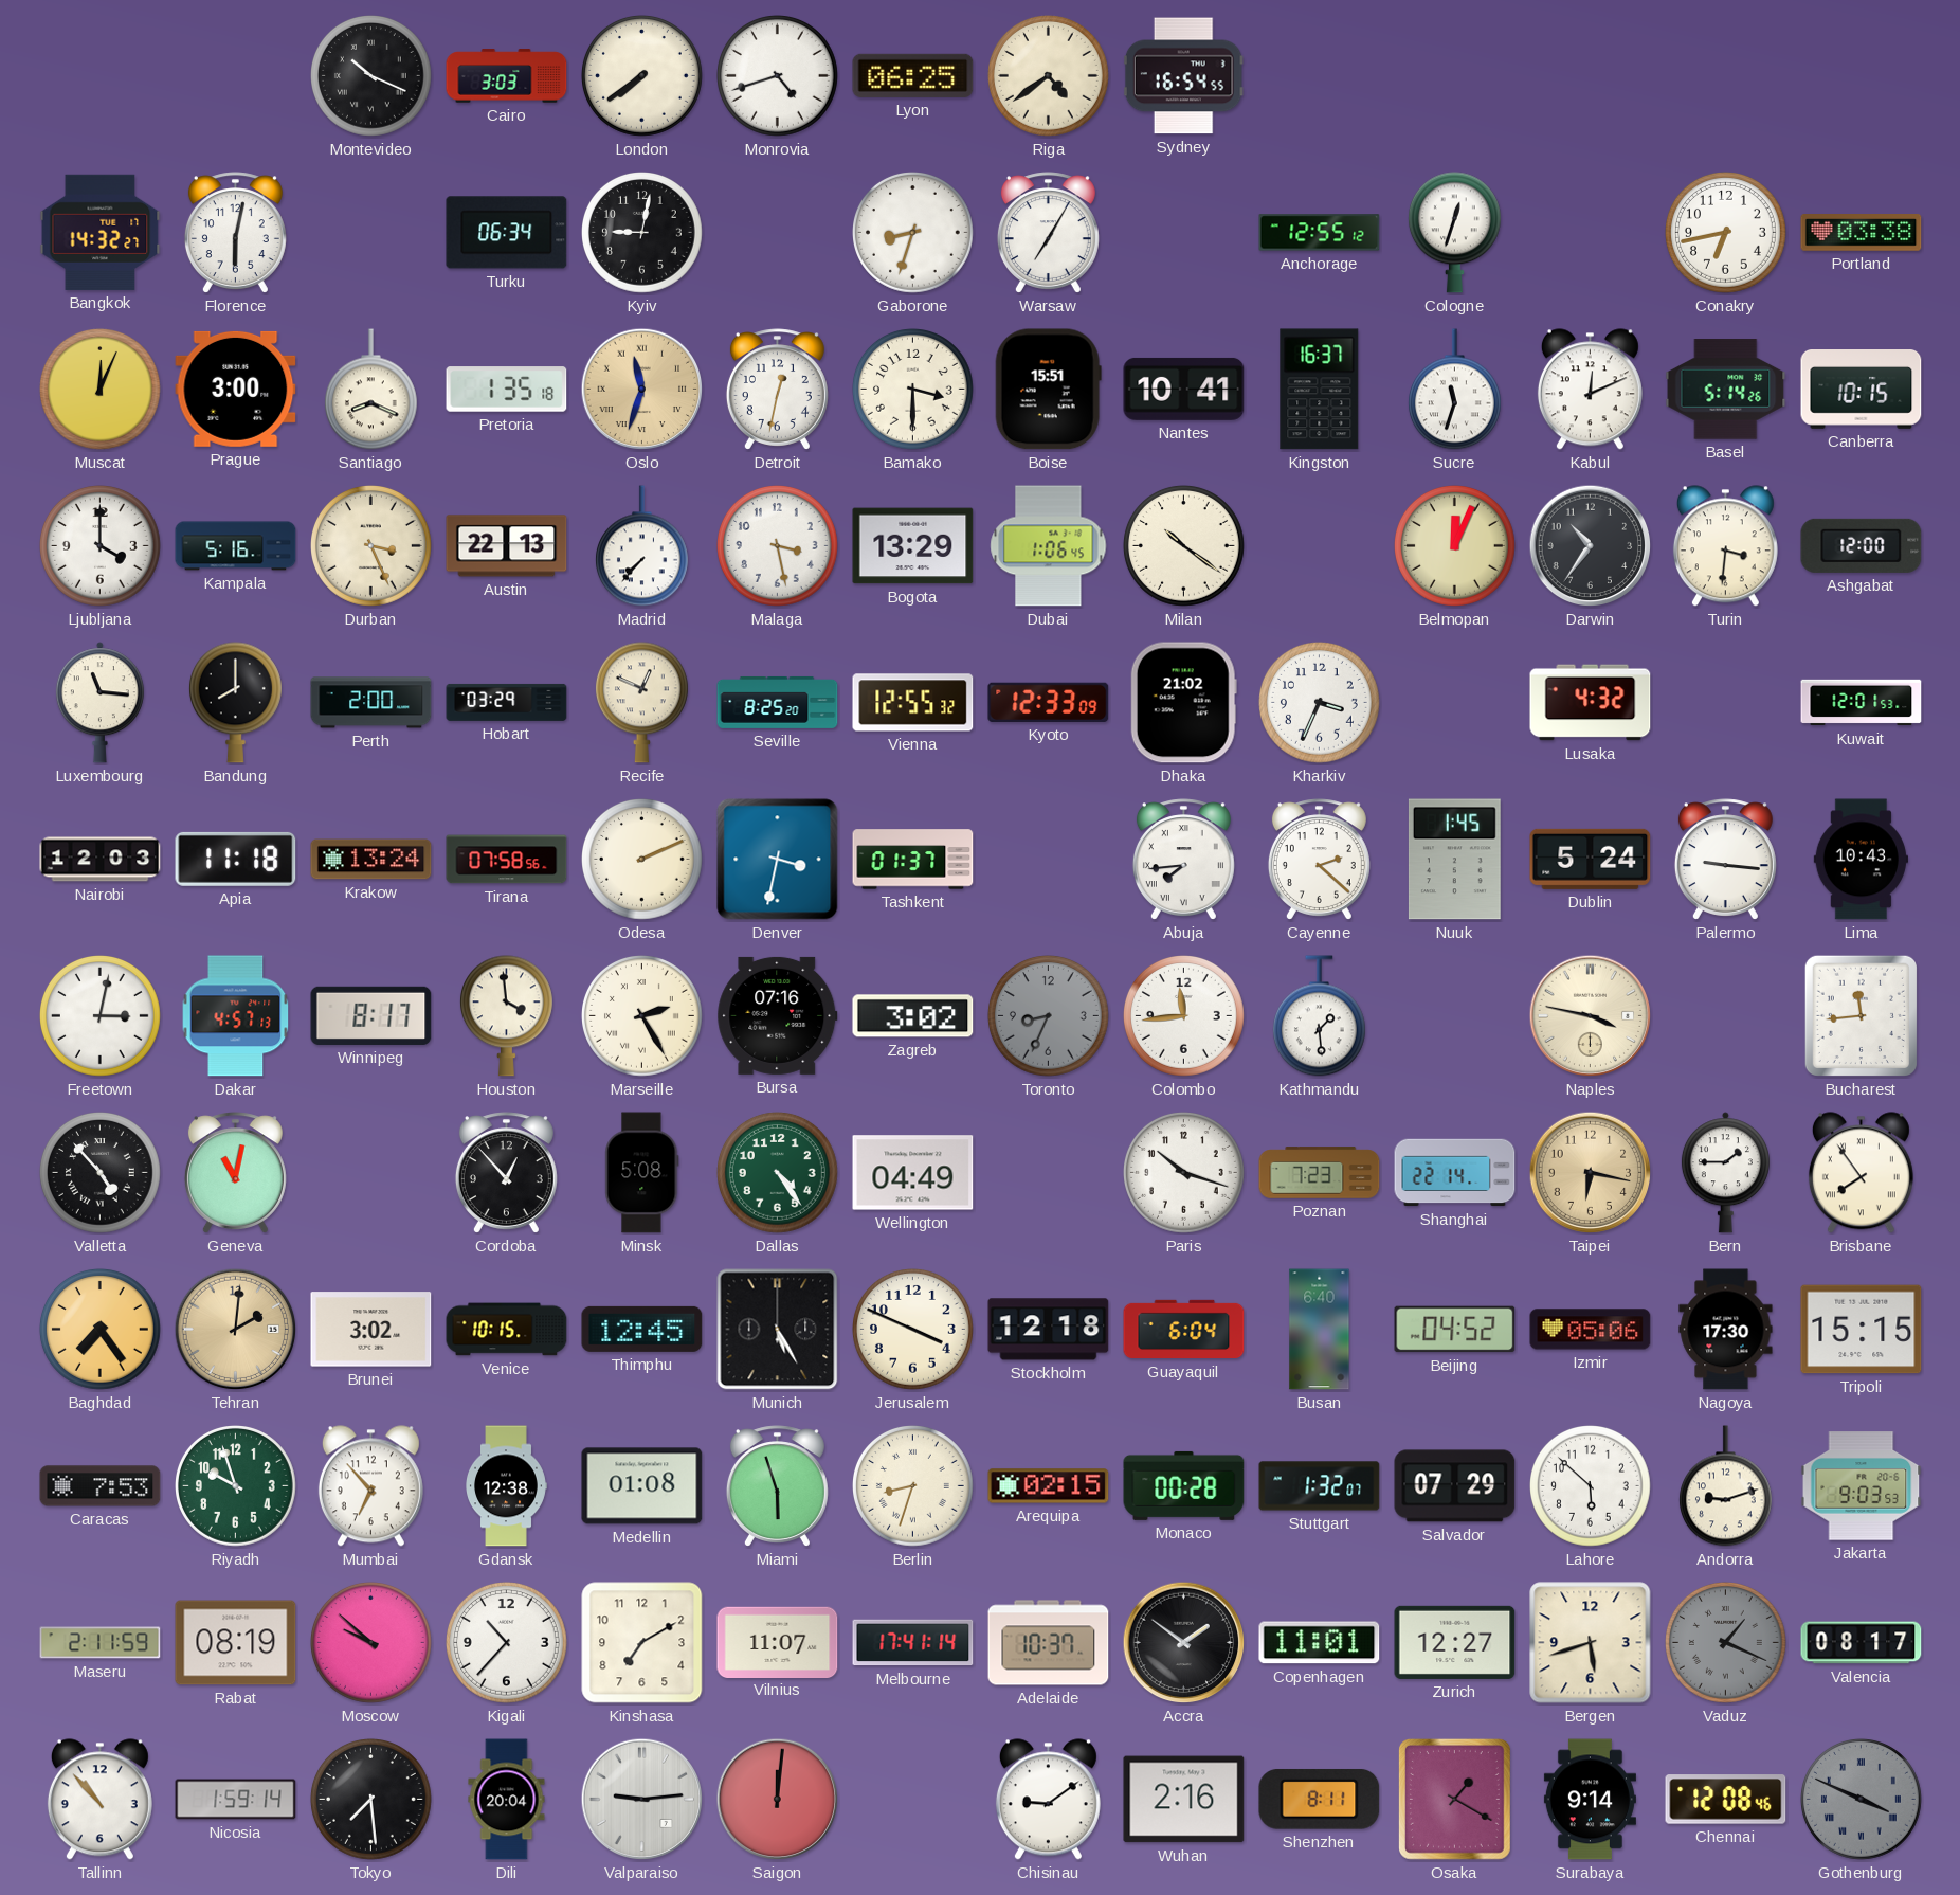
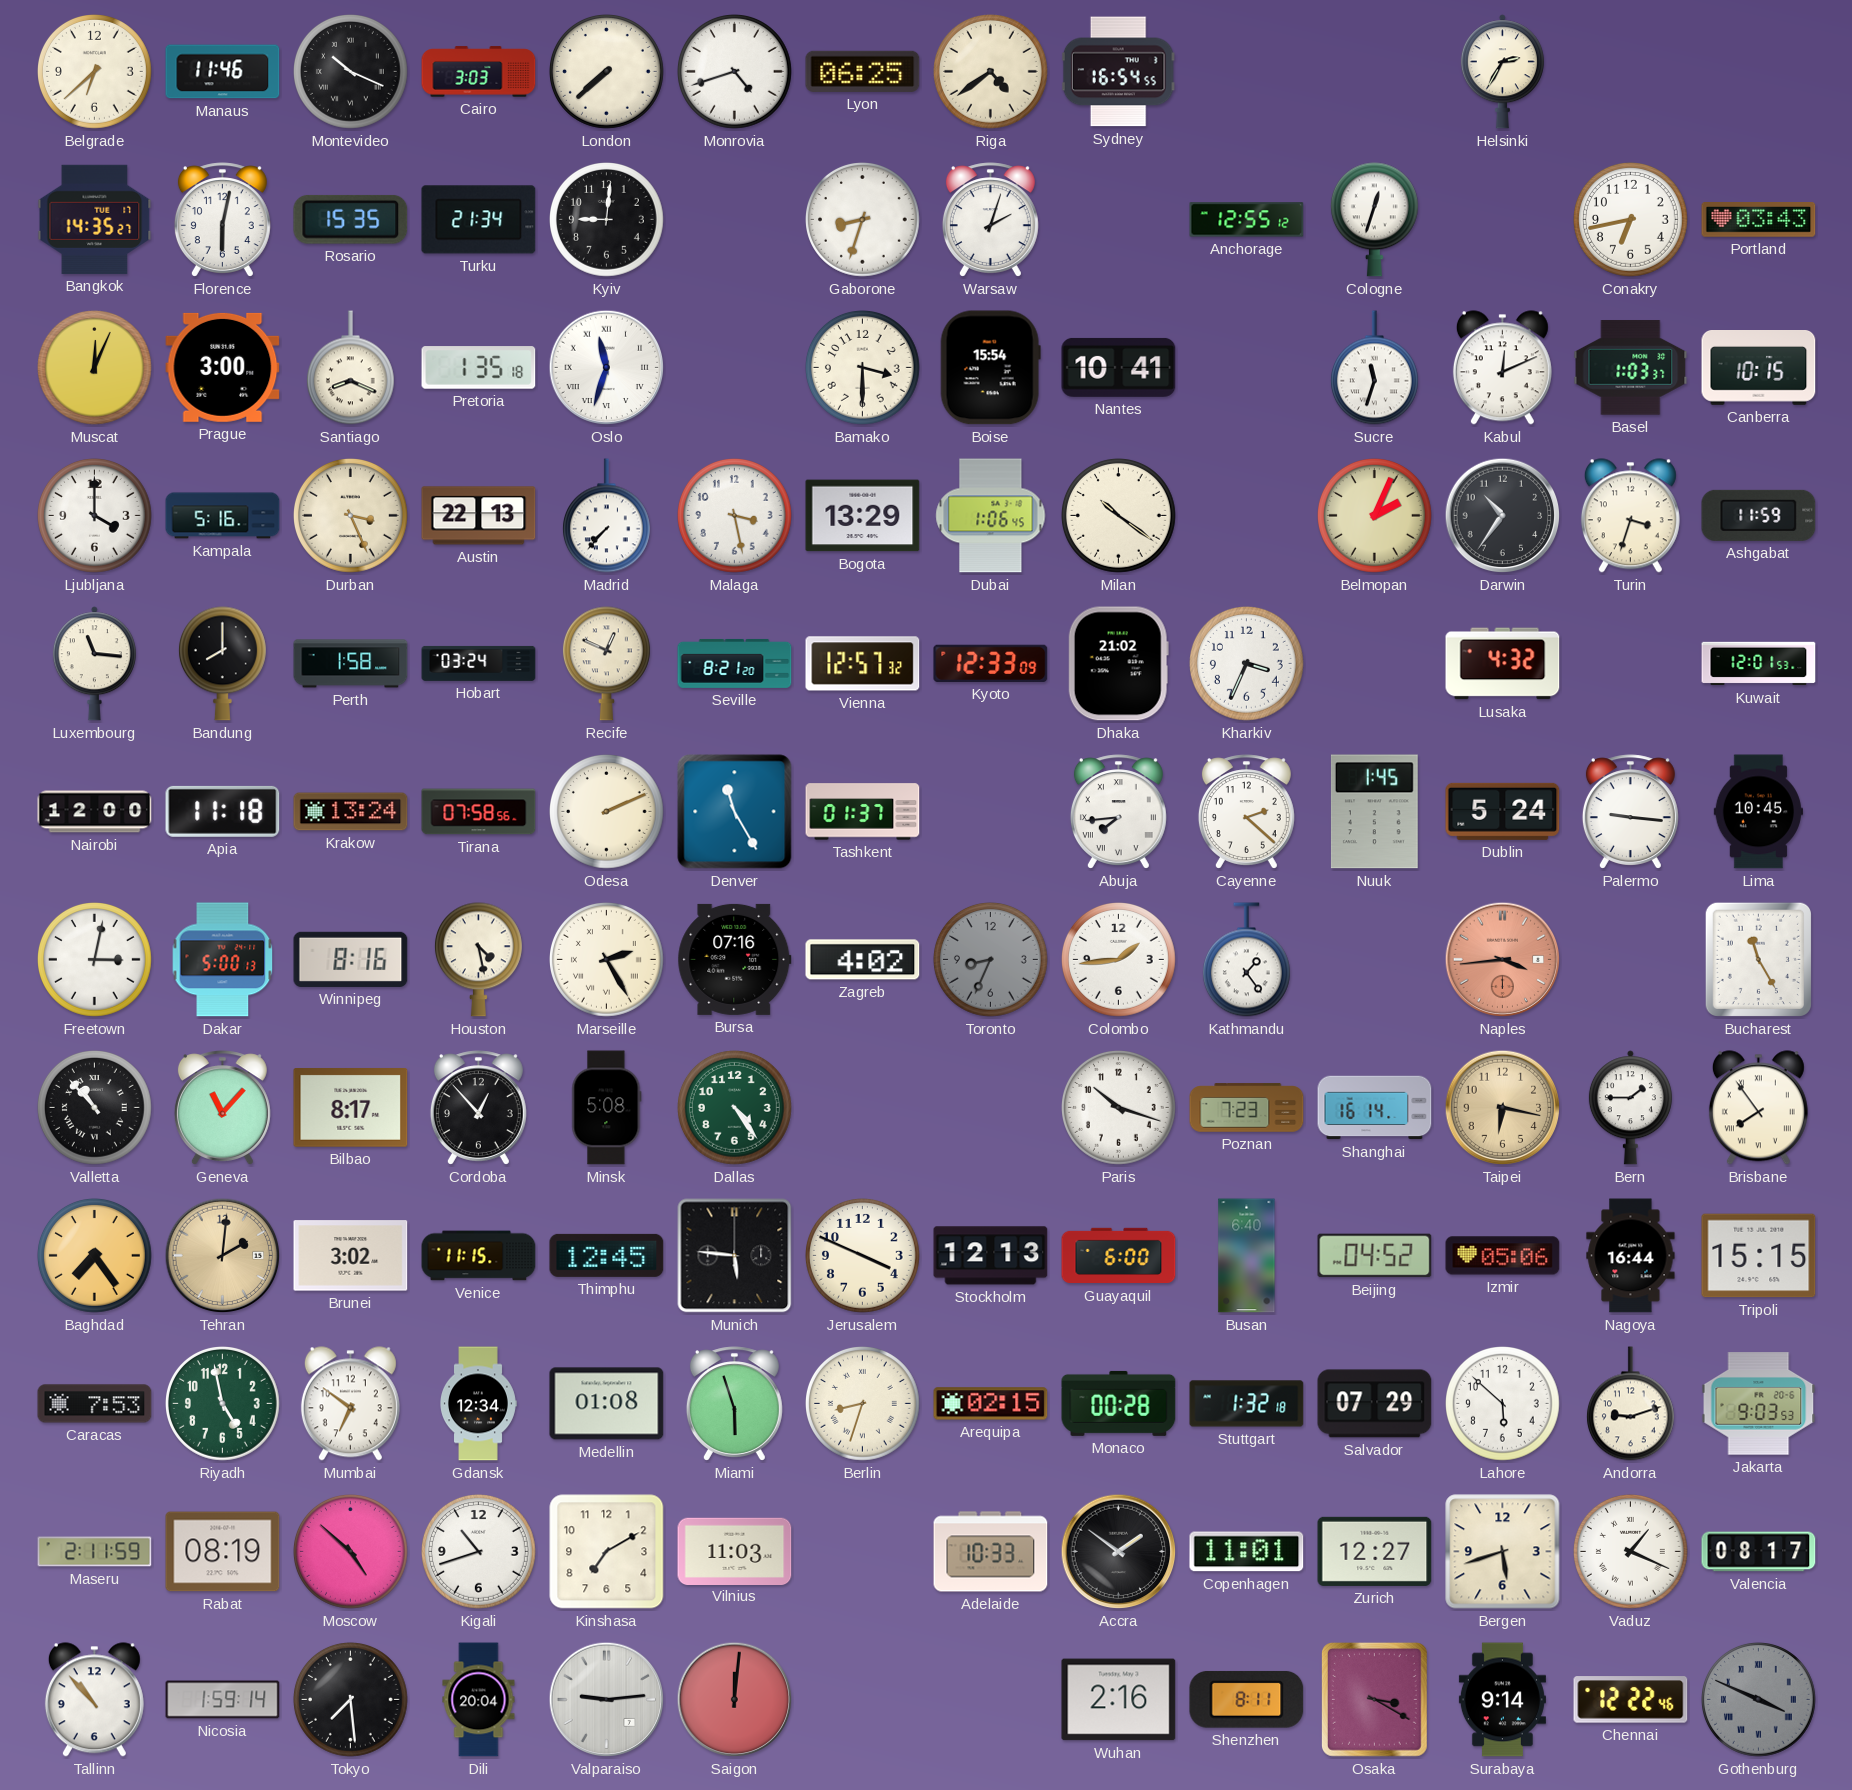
Belgrade: none -> 6:38
Manaus: none -> 11:46
London: 7:39 -> 7:38
Helsinki: none -> 2:35
Bangkok: 14:32 -> 14:35
Rosario: none -> 15:35
Turku: 06:34 -> 21:34
Kyiv: 9:02 -> 9:01
Warsaw: 7:05 -> 2:03
Portland: 03:38 -> 03:43
Oslo dial: champagne -> white
Detroit: 12:32 -> none
Boise: 15:51 -> 15:54
Kingston: 16:37 -> none
Basel: 5:14 -> 1:03
Belmopan: 12:04 -> 2:04
Turin: 3:31 -> 3:33
Ashgabat: 12:00 -> 11:59
Perth: 2:00 -> 1:58
Hobart: 03:29 -> 03:24
Seville: 8:25 -> 8:21
Vienna: 12:55 -> 12:57
Nairobi: 12:03 -> 12:00
Denver: 3:32 -> 11:25
Lima: 10:43 -> 10:45
Dakar: 4:57 -> 5:00
Winnipeg: 8:17 -> 8:16
Houston: 3:59 -> 4:28
Zagreb: 3:02 -> 4:02
Colombo: 11:44 -> 1:44
Kathmandu: 1:29 -> 1:24
Naples: 3:47 -> 3:44
Naples dial: cream -> salmon
Bucharest: 11:44 -> 11:25
Valletta: 4:53 -> 10:53
Geneva: 11:02 -> 11:07
Bilbao: none -> 8:17
Wellington: 04:49 -> none
Shanghai: 22:14 -> 16:14
Venice: 10:15 -> 11:15
Munich: 5:25 -> 5:46
Stockholm: 12:18 -> 12:13
Guayaquil: 6:04 -> 6:00
Nagoya: 17:30 -> 16:44
Riyadh: 9:57 -> 4:58
Mumbai: 6:53 -> 6:51
Gdansk: 12:38 -> 12:34
Stuttgart: 1:32:07 -> 1:32:18
Moscow: 9:52 -> 4:52
Kigali: 10:37 -> 10:42
Vilnius: 11:07 -> 11:03
Melbourne: 17:41 -> none
Adelaide: 10:37 -> 10:33
Vaduz dial: grey -> white
Chisinau: 9:09 -> none
Osaka: 1:20 -> 3:20
Chennai: 12:08 -> 12:22
